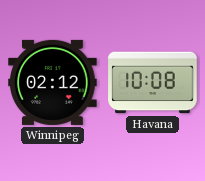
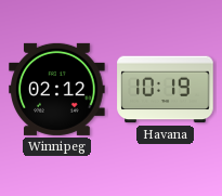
Havana: 10:08 -> 10:19
